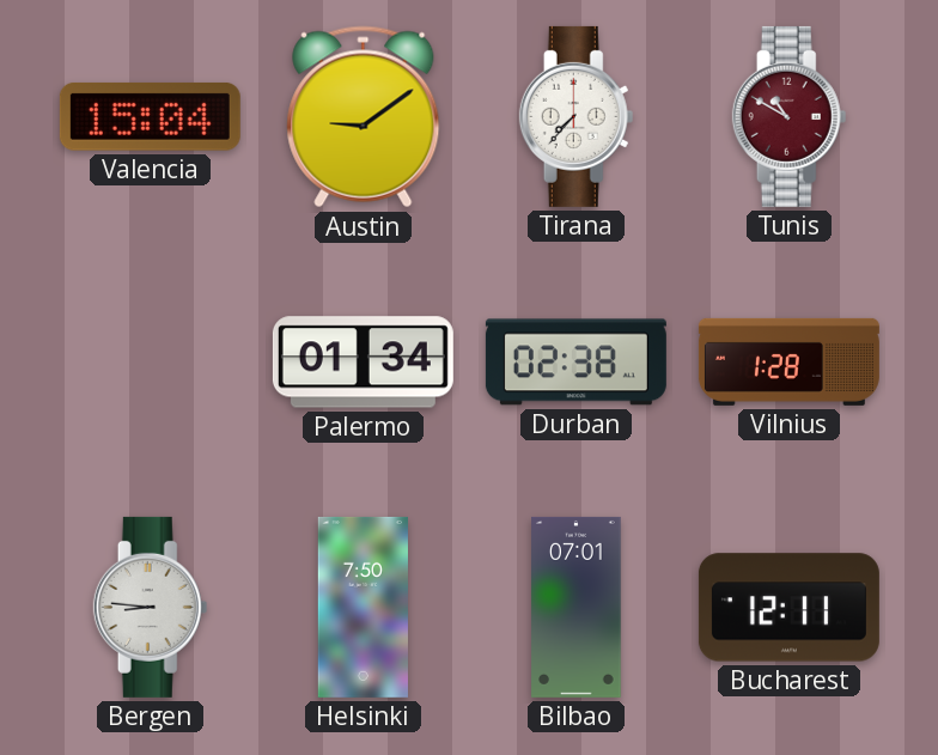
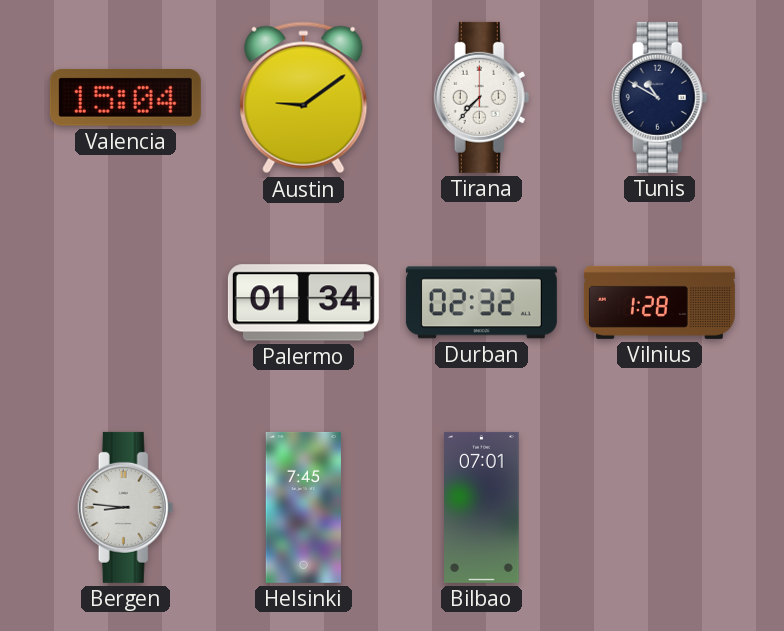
Tunis dial: burgundy -> navy
Durban: 02:38 -> 02:32
Helsinki: 7:50 -> 7:45
Bucharest: 12:11 -> none
